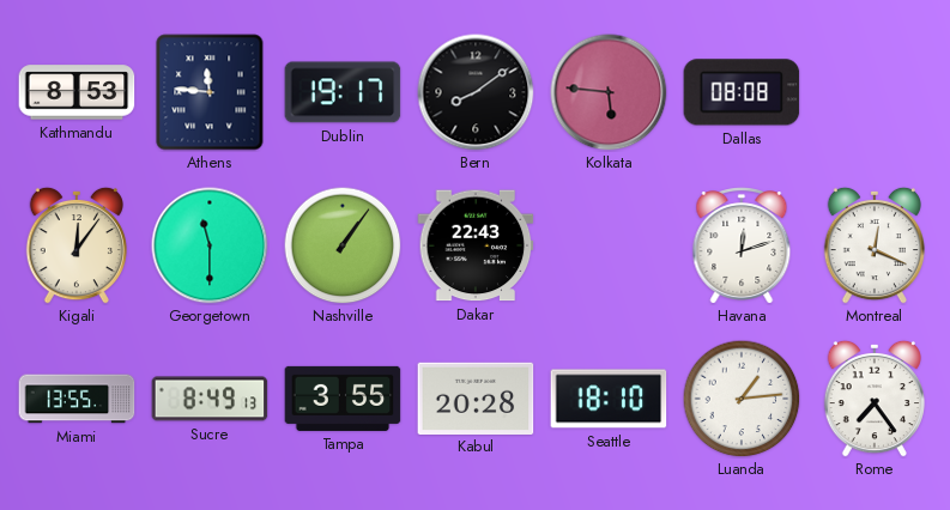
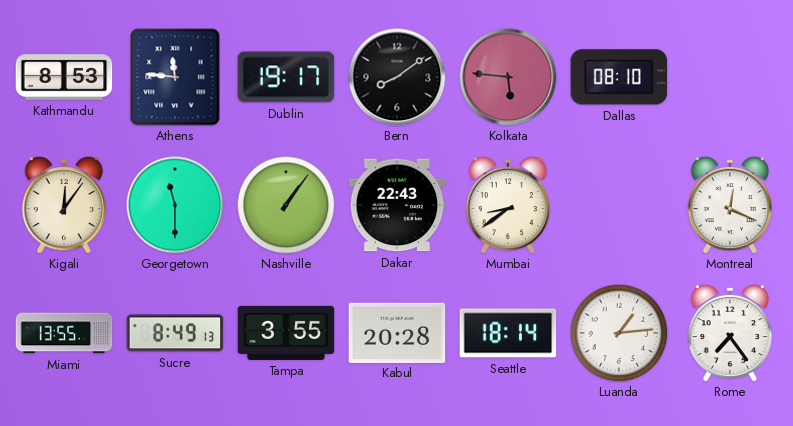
Dallas: 08:08 -> 08:10
Mumbai: none -> 8:39
Havana: 12:12 -> none
Seattle: 18:10 -> 18:14
